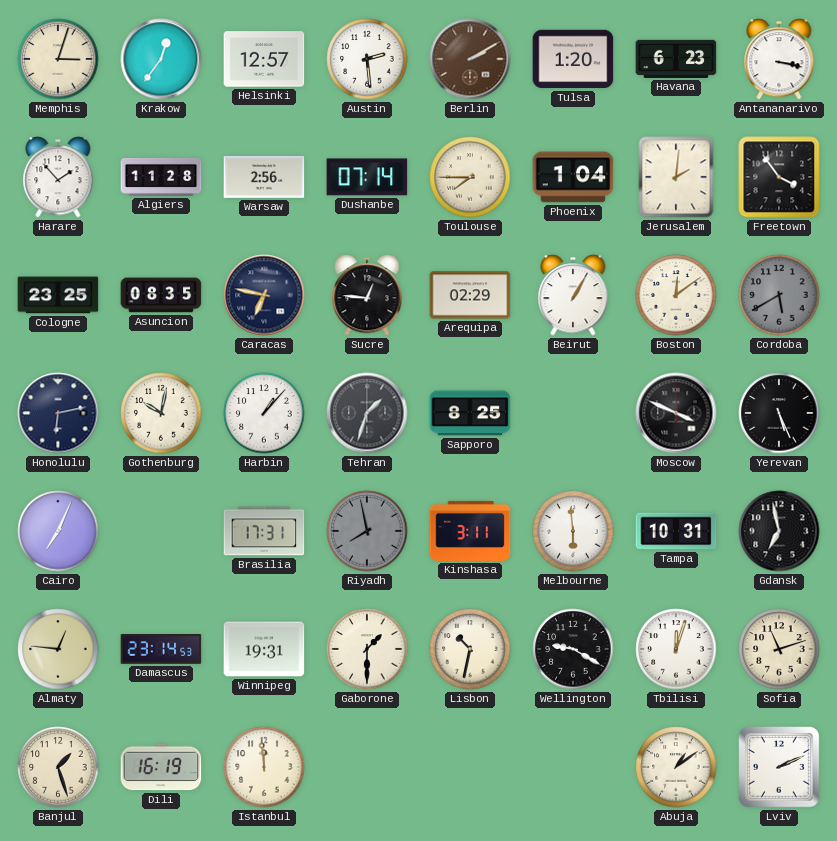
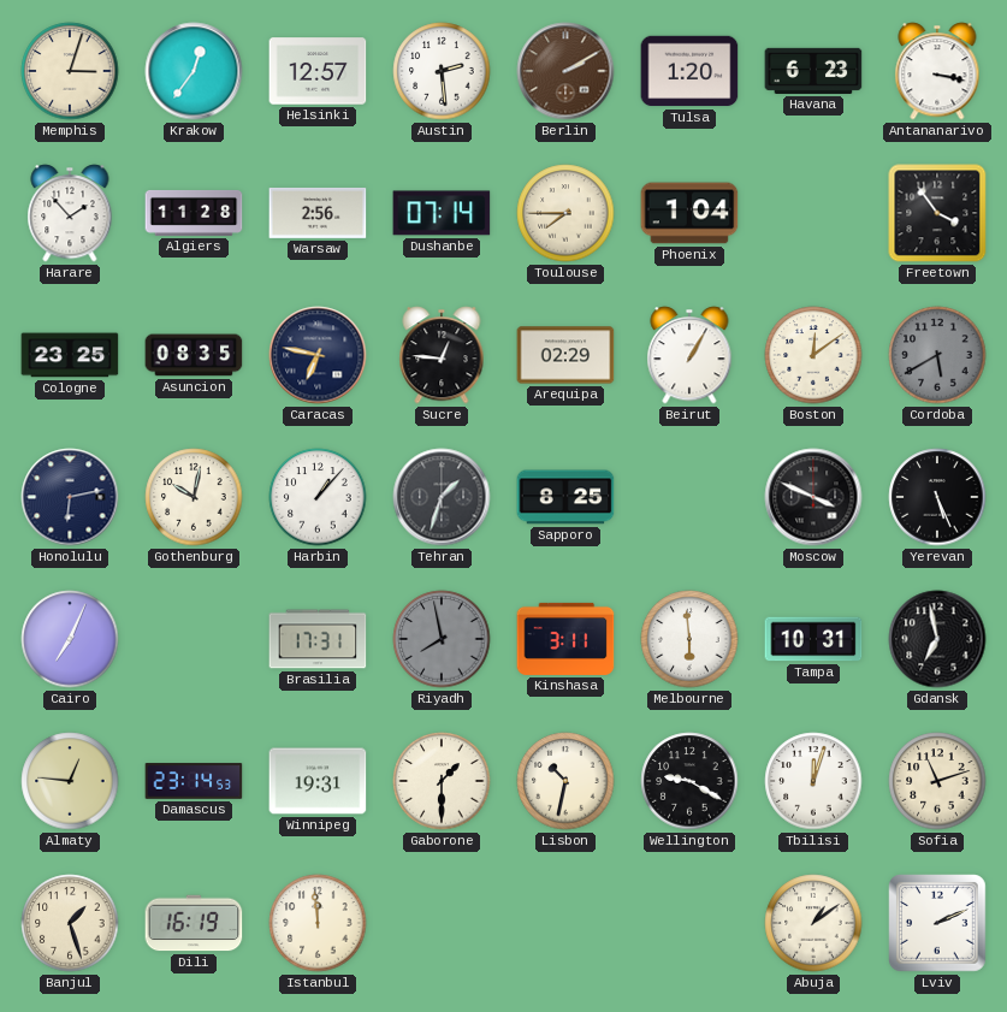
Jerusalem: 2:01 -> none
